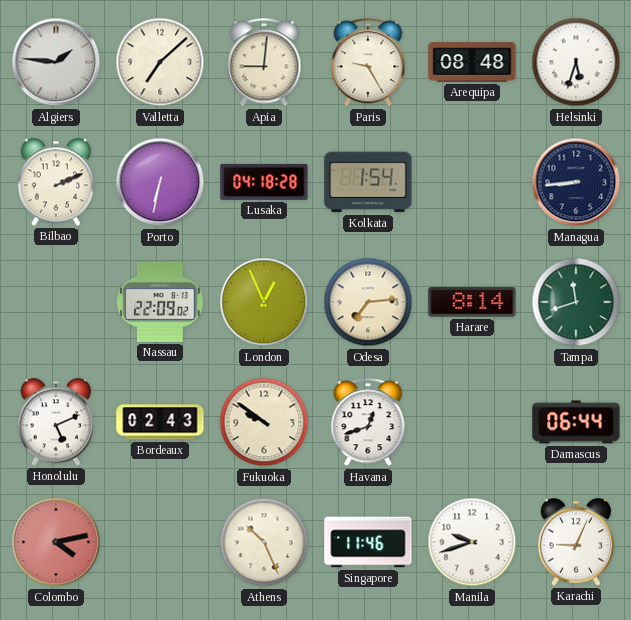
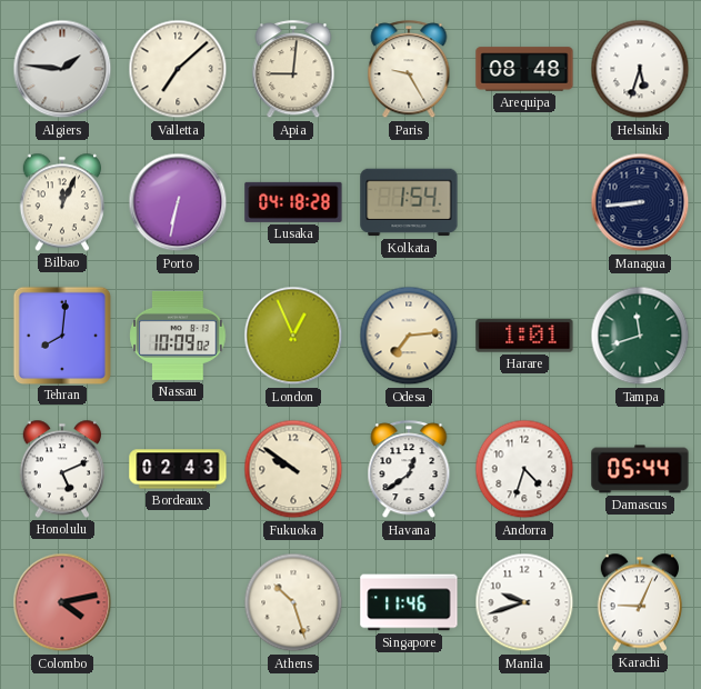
Bilbao: 2:11 -> 12:04
Tehran: none -> 8:01
Nassau: 22:09 -> 10:09
Harare: 8:14 -> 1:01
Havana: 12:42 -> 12:39
Andorra: none -> 4:33
Damascus: 06:44 -> 05:44
Athens: 10:26 -> 10:27
